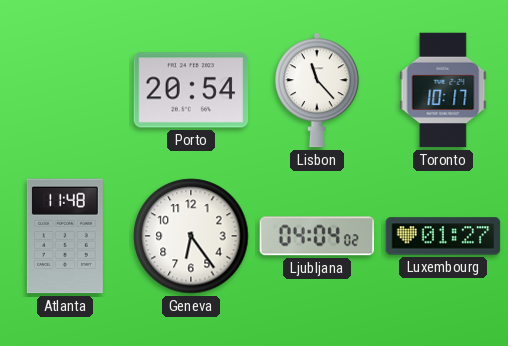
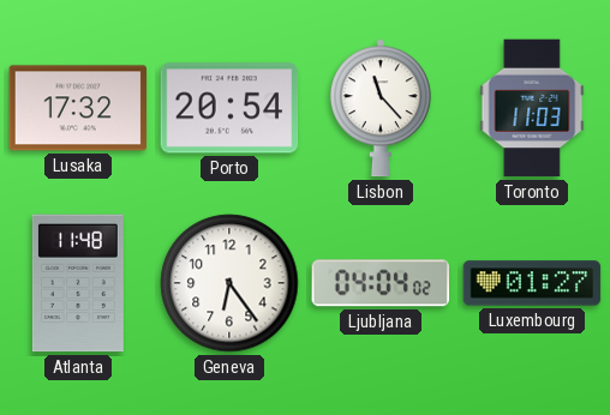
Lusaka: none -> 17:32
Toronto: 10:17 -> 11:03
